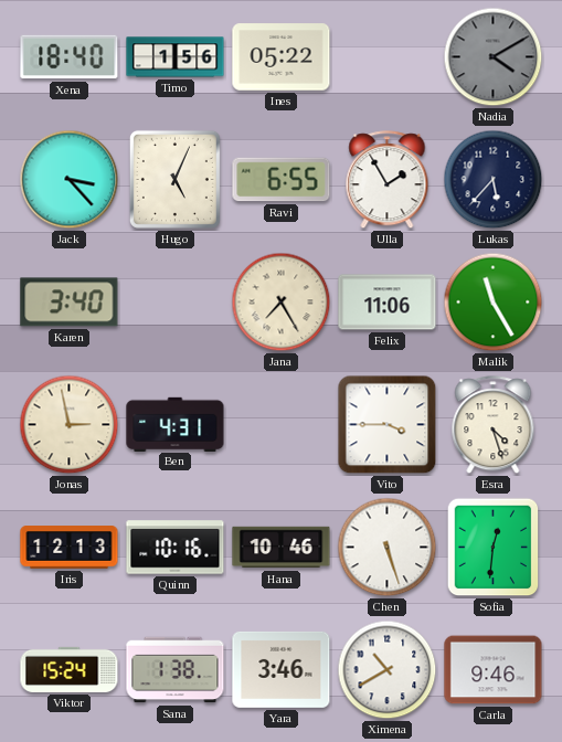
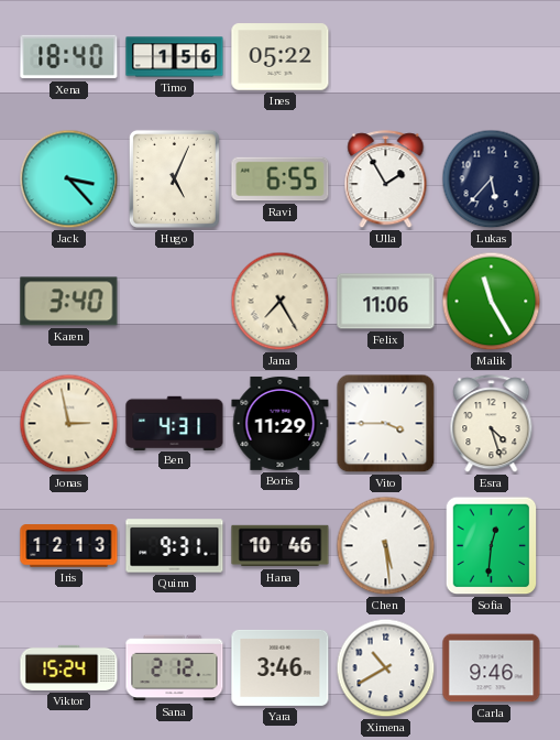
Nadia: 4:10 -> none
Boris: none -> 11:29
Quinn: 10:16 -> 9:31
Chen: 5:27 -> 5:29
Sana: 1:38 -> 2:12
